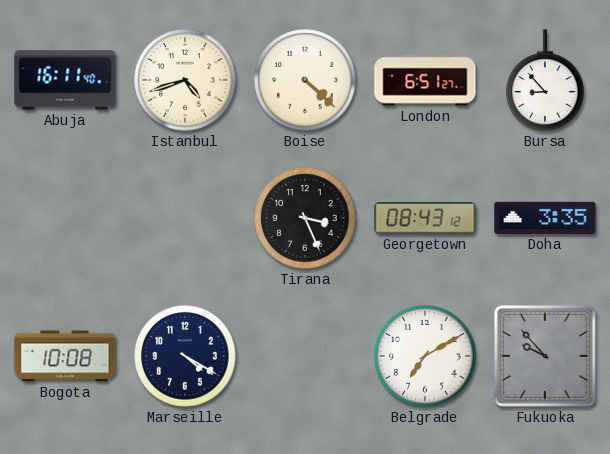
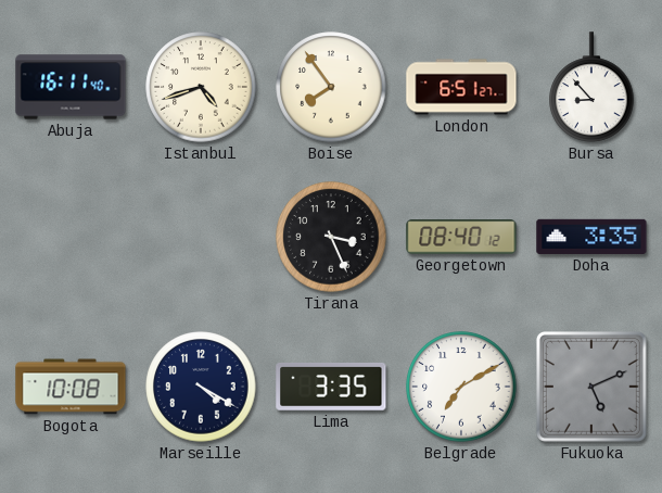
Boise: 4:22 -> 7:54
Georgetown: 08:43 -> 08:40
Lima: none -> 3:35
Fukuoka: 9:53 -> 5:11
